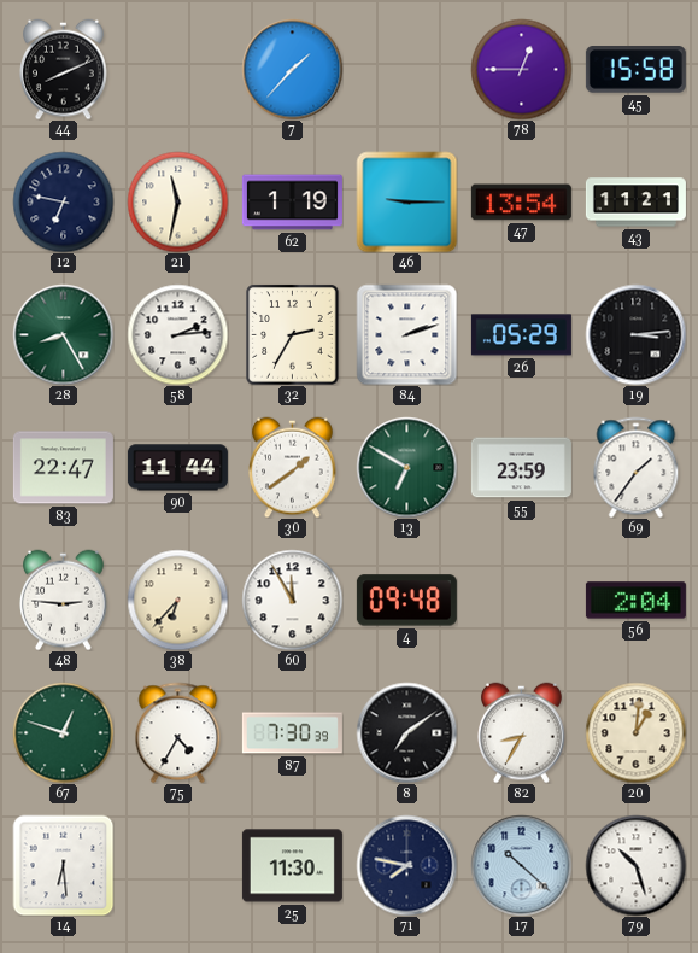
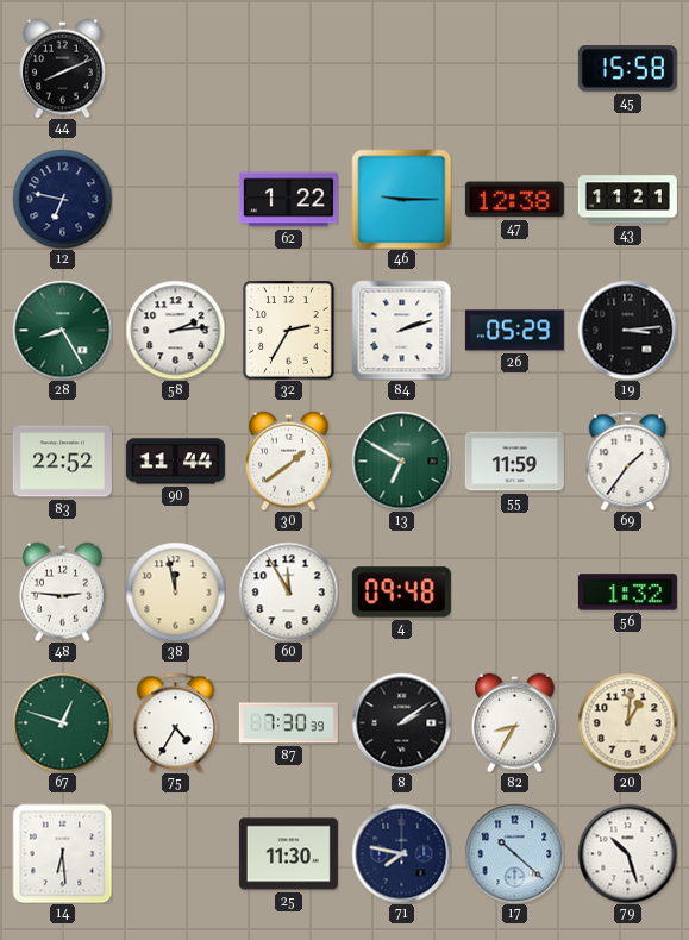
7: 1:37 -> none
78: 12:45 -> none
21: 11:32 -> none
62: 1:19 -> 1:22
47: 13:54 -> 12:38
83: 22:47 -> 22:52
55: 23:59 -> 11:59
38: 6:37 -> 11:58
56: 2:04 -> 1:32
8: 7:09 -> 2:09
